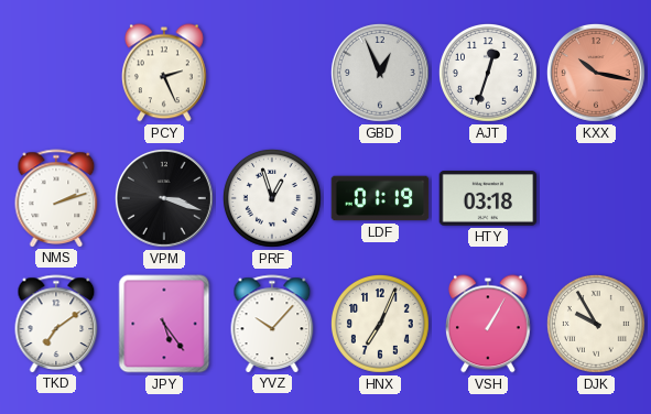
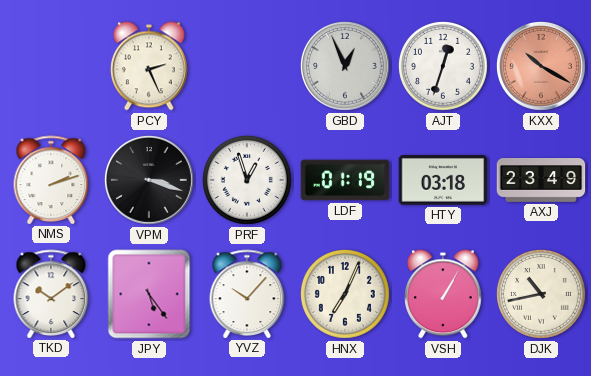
KXX: 10:17 -> 10:20
AXJ: none -> 23:49
TKD: 7:09 -> 10:09
DJK: 9:55 -> 10:43
